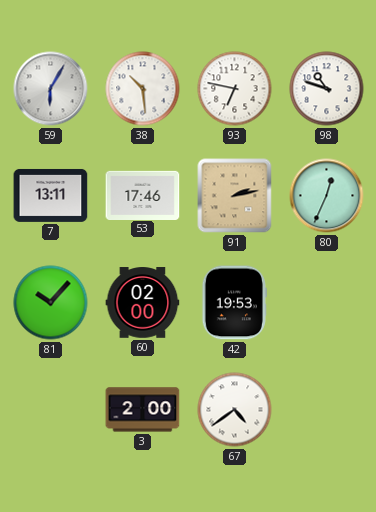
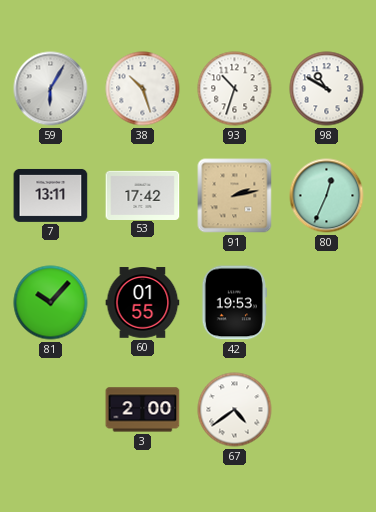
38: 10:29 -> 10:27
93: 6:47 -> 10:33
98: 10:48 -> 10:50
53: 17:46 -> 17:42
60: 02:00 -> 01:55
